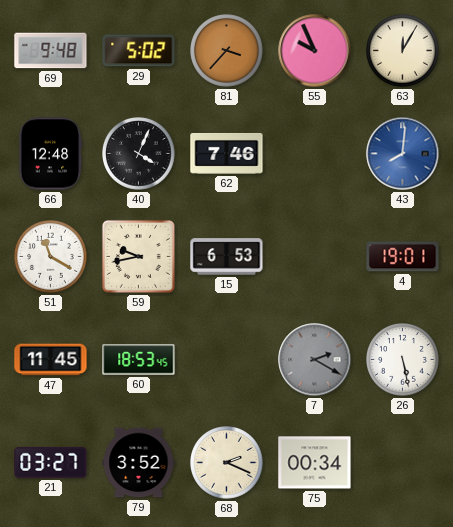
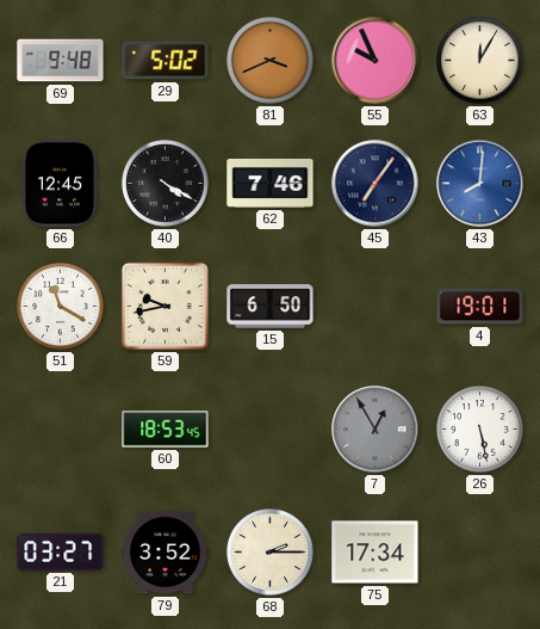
81: 3:37 -> 3:41
66: 12:48 -> 12:45
40: 4:04 -> 4:20
45: none -> 7:06
15: 6:53 -> 6:50
47: 11:45 -> none
7: 2:20 -> 12:55
68: 2:19 -> 2:15
75: 00:34 -> 17:34
